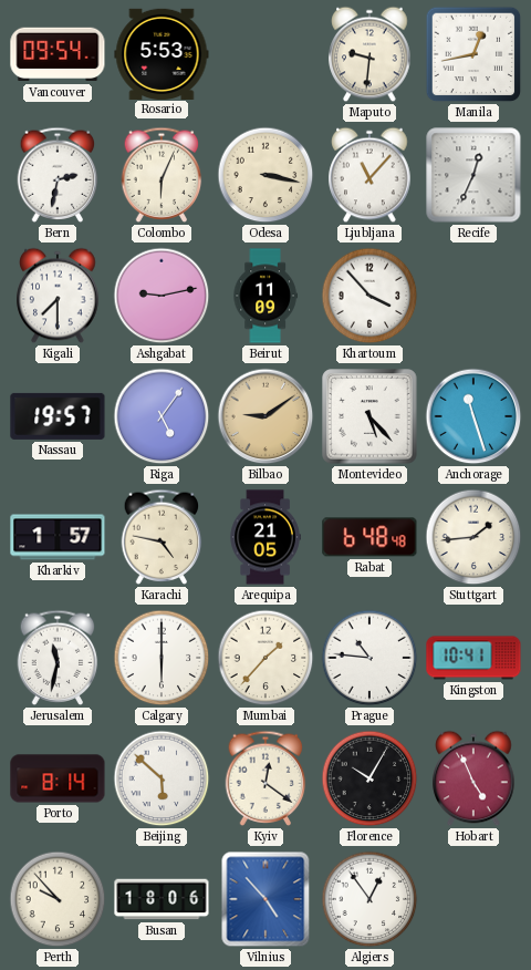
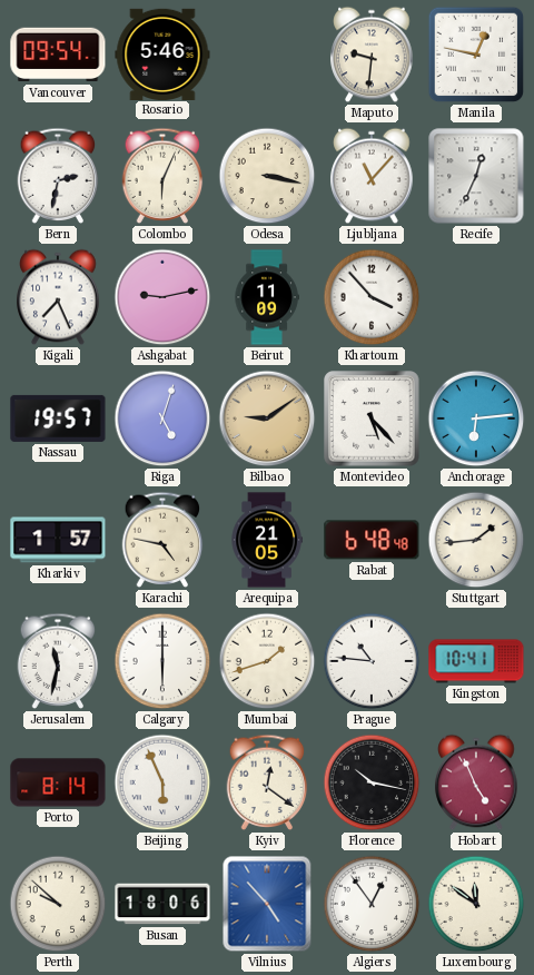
Rosario: 5:53 -> 5:46
Manila: 12:43 -> 12:47
Kigali: 7:30 -> 7:26
Riga: 5:06 -> 5:03
Anchorage: 11:27 -> 6:14
Mumbai: 1:37 -> 1:42
Beijing: 5:52 -> 5:56
Florence: 10:05 -> 10:17
Perth: 9:53 -> 9:52
Luxembourg: none -> 11:51
